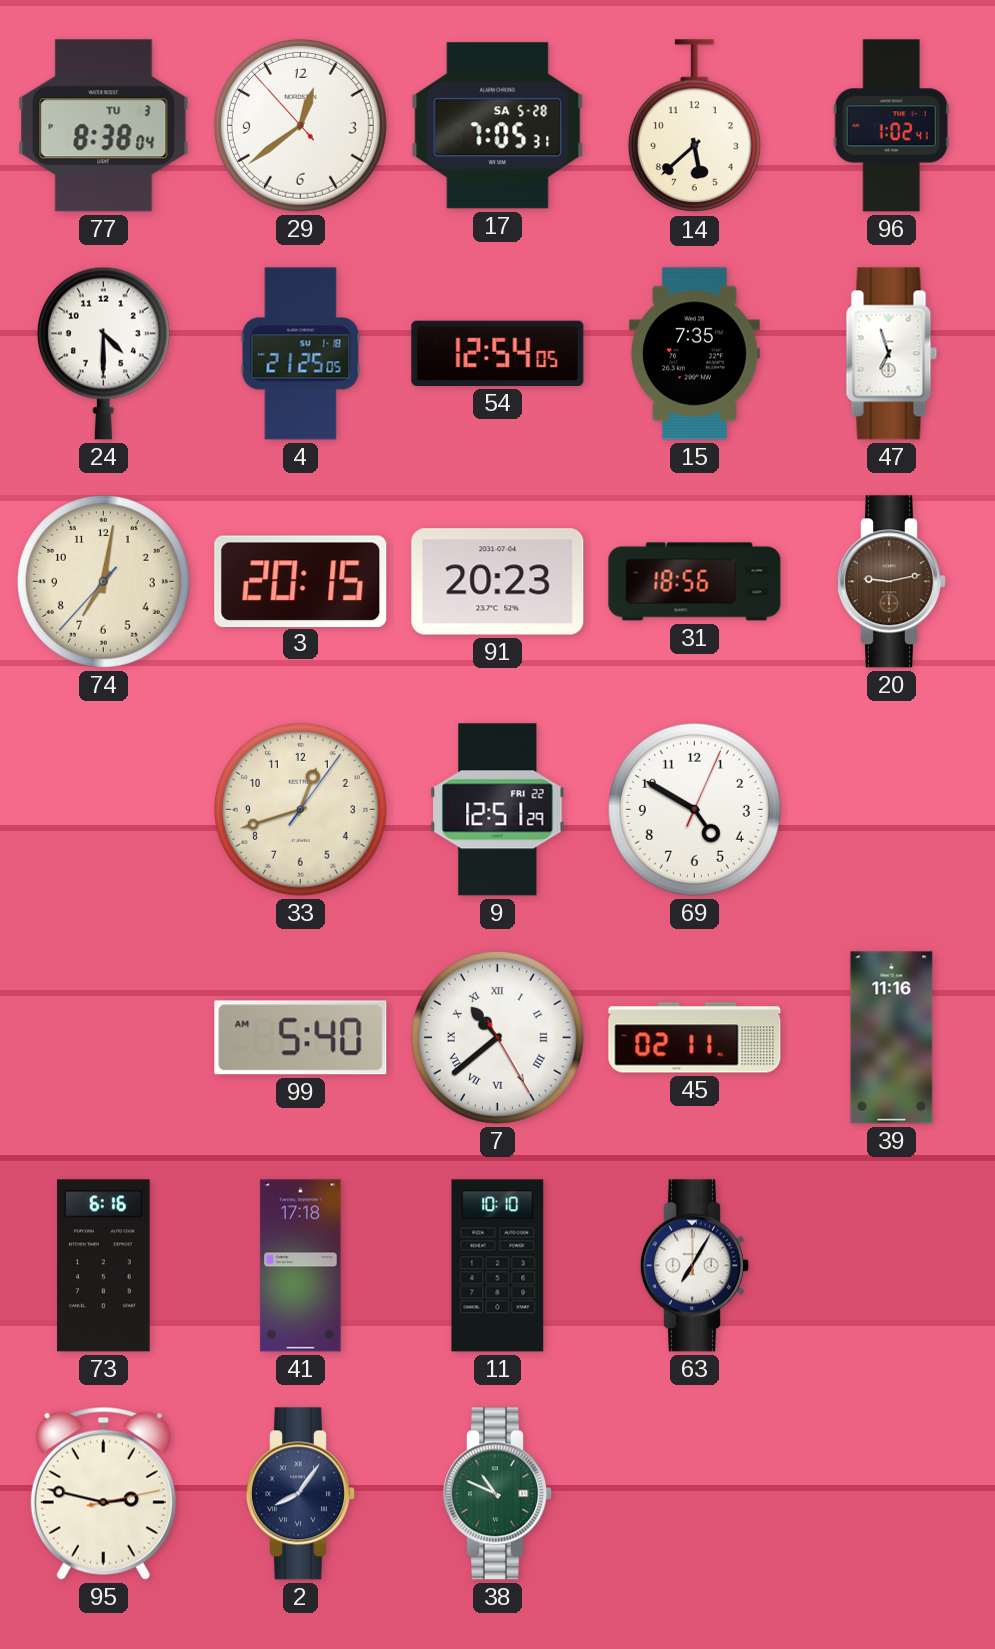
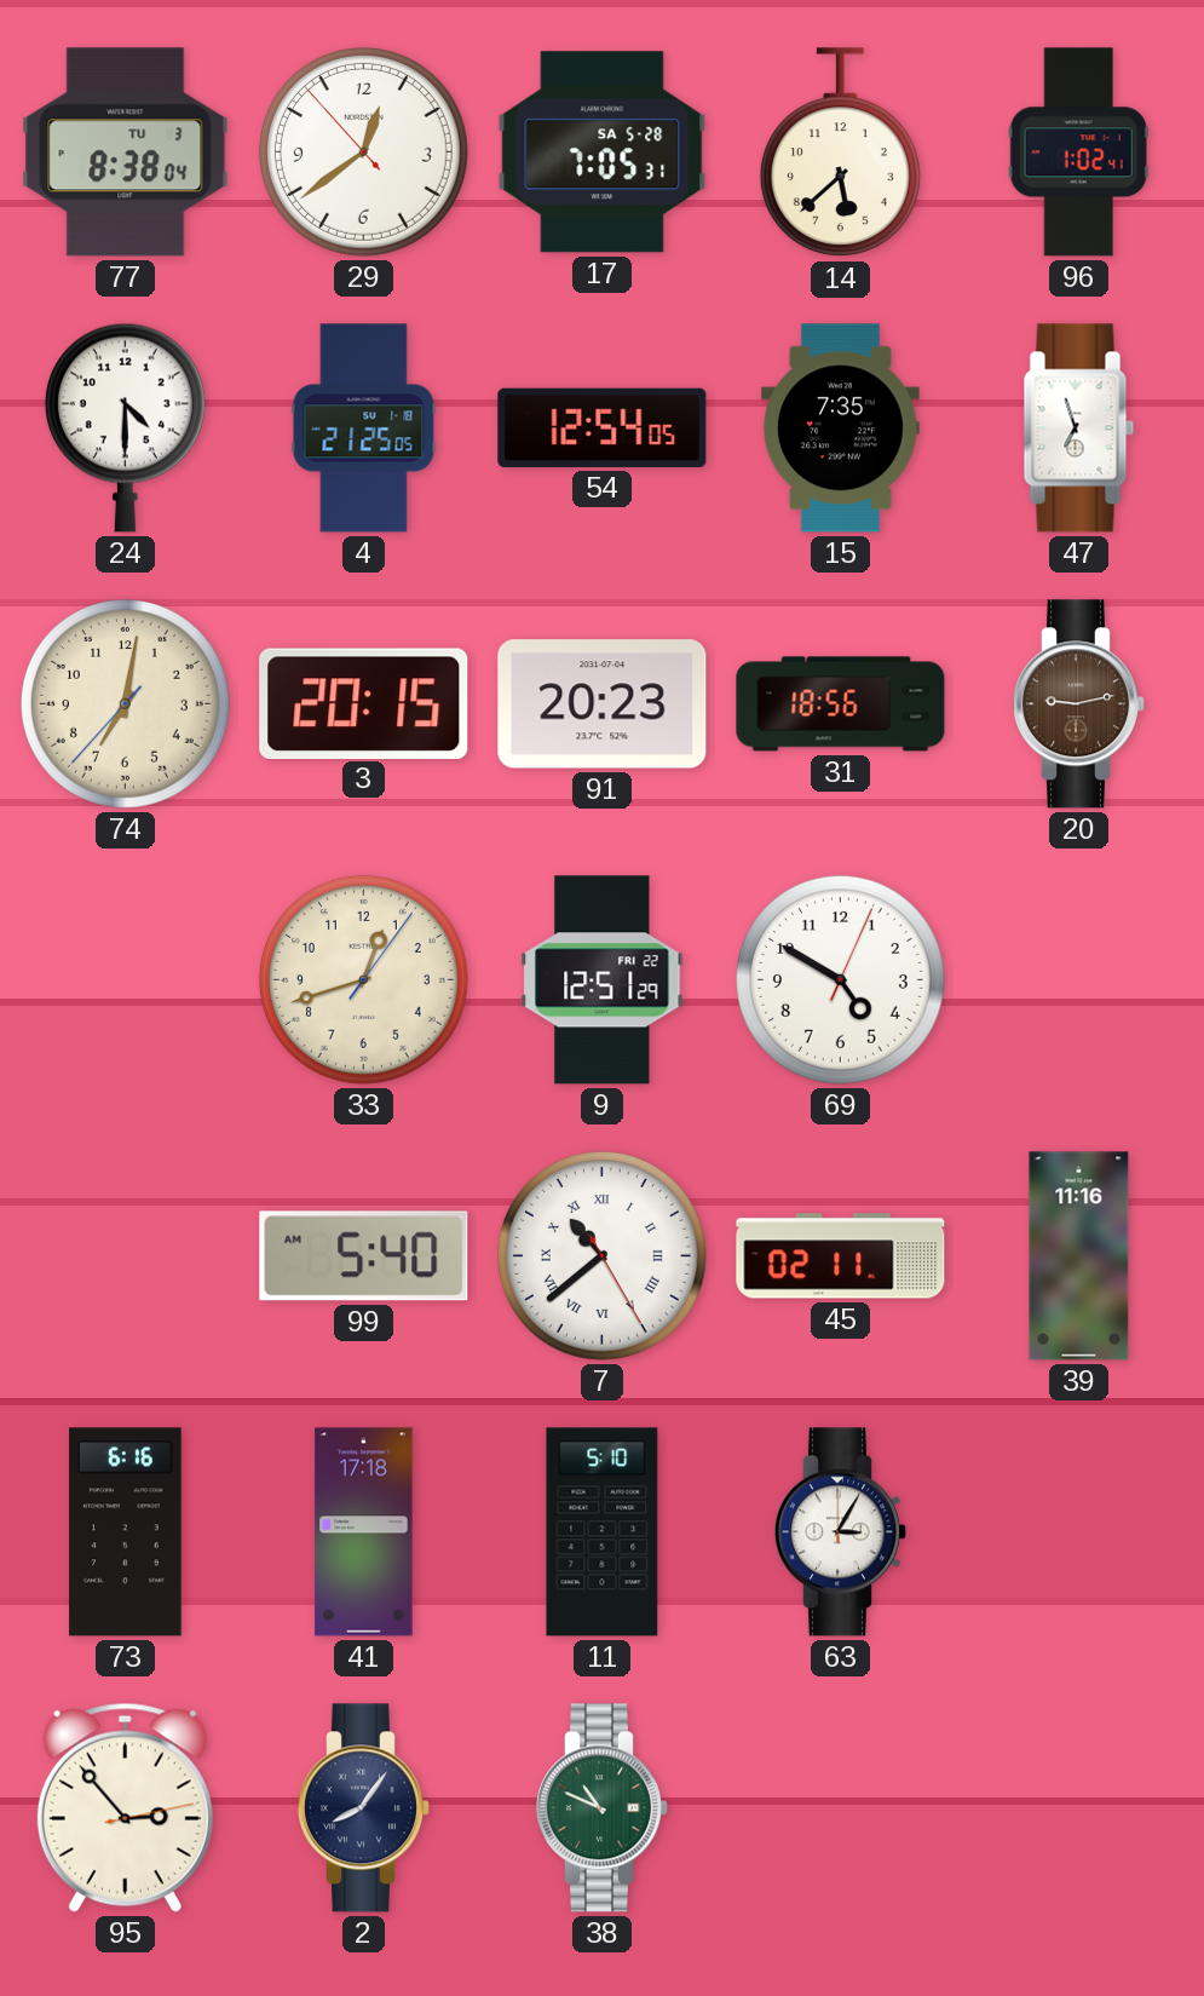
11: 10:10 -> 5:10
63: 7:05 -> 3:05
95: 2:47 -> 2:53
